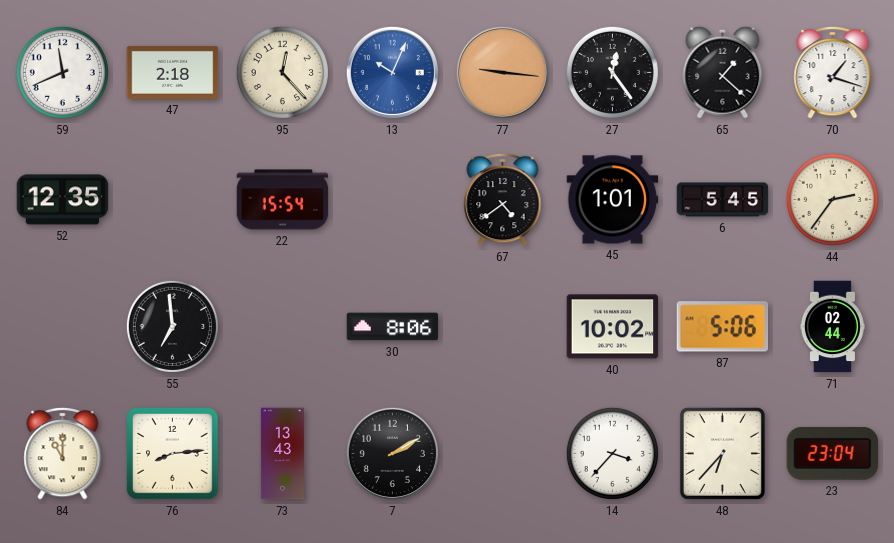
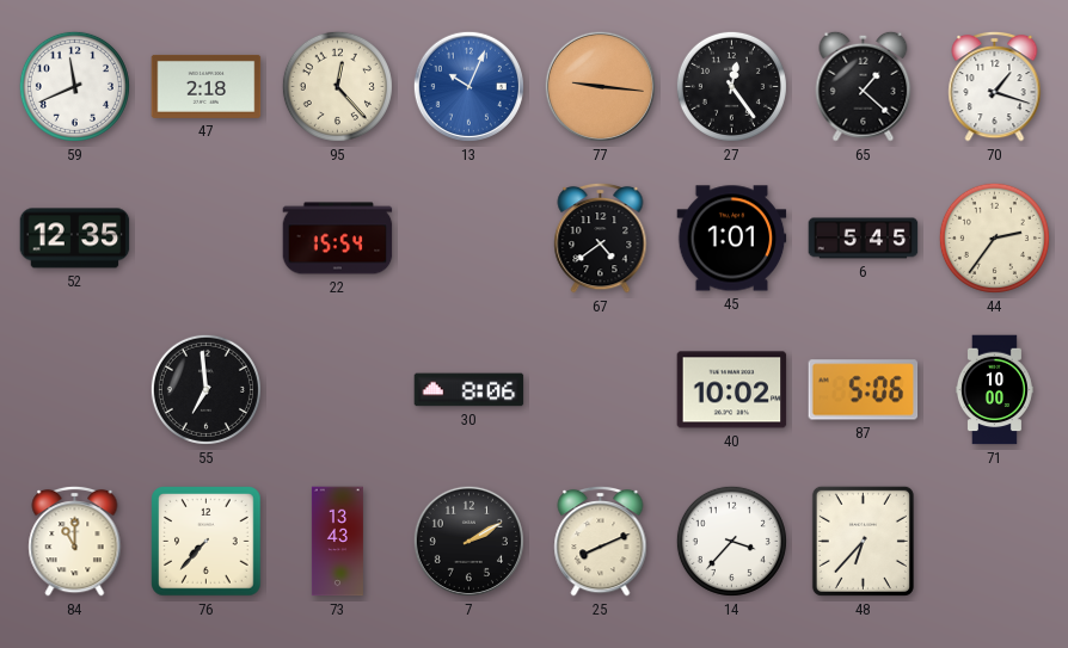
71: 02:44 -> 10:00
76: 8:14 -> 7:37
25: none -> 8:11
23: 23:04 -> none
